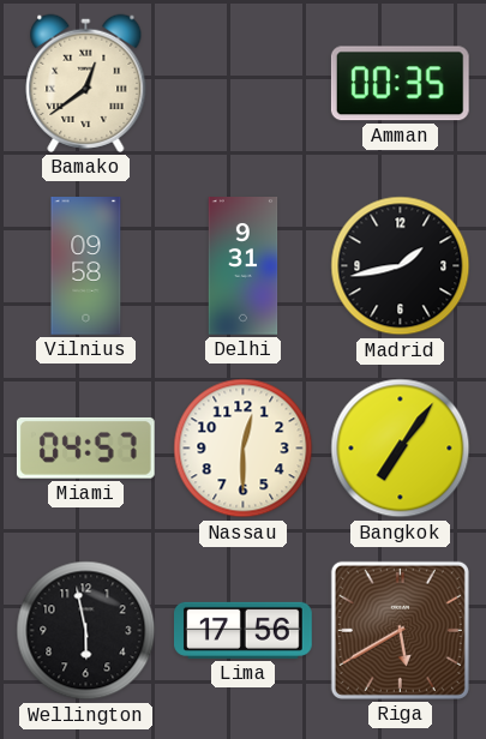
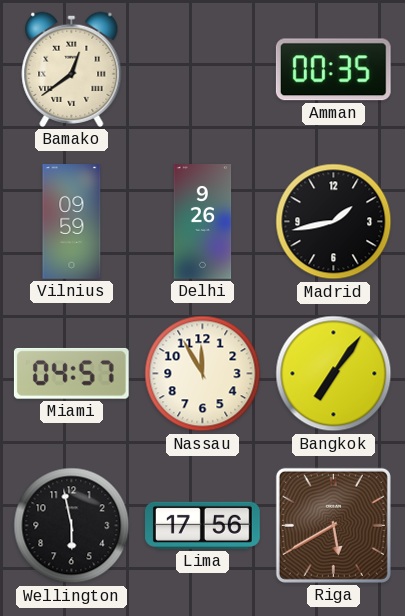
Vilnius: 09:58 -> 09:59
Delhi: 9:31 -> 9:26
Nassau: 12:30 -> 11:55
